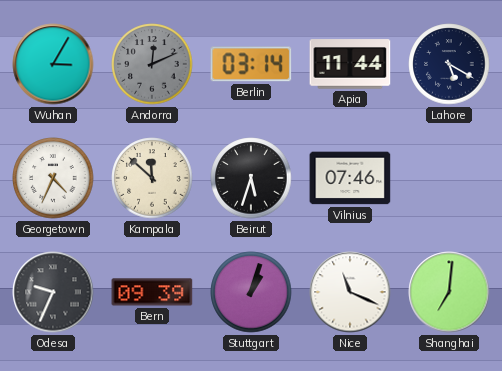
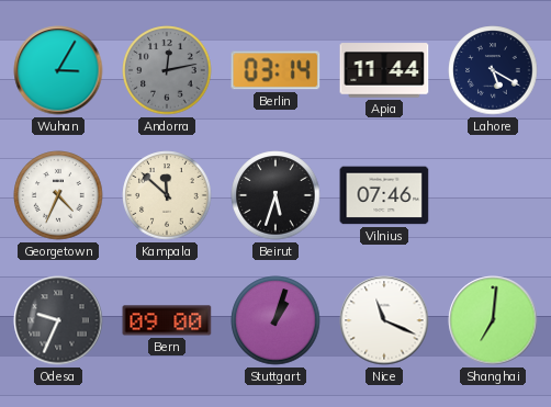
Andorra: 12:11 -> 12:13
Bern: 09:39 -> 09:00
